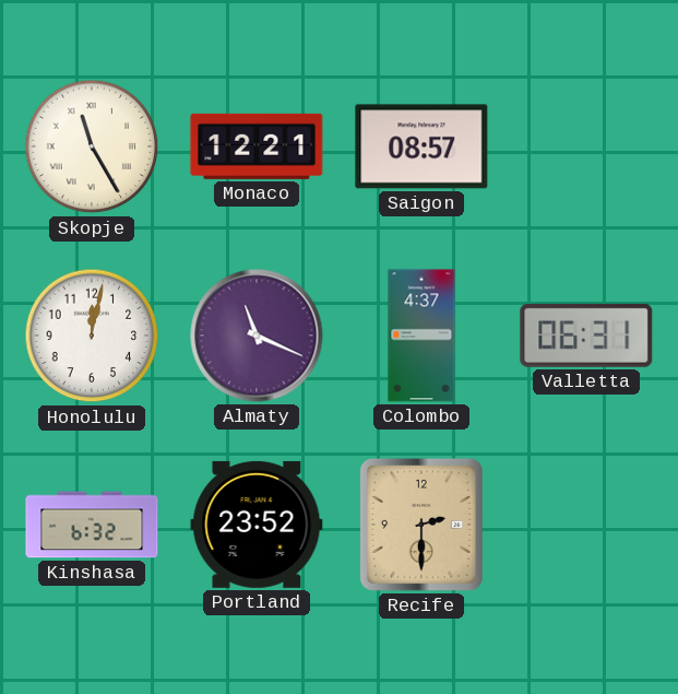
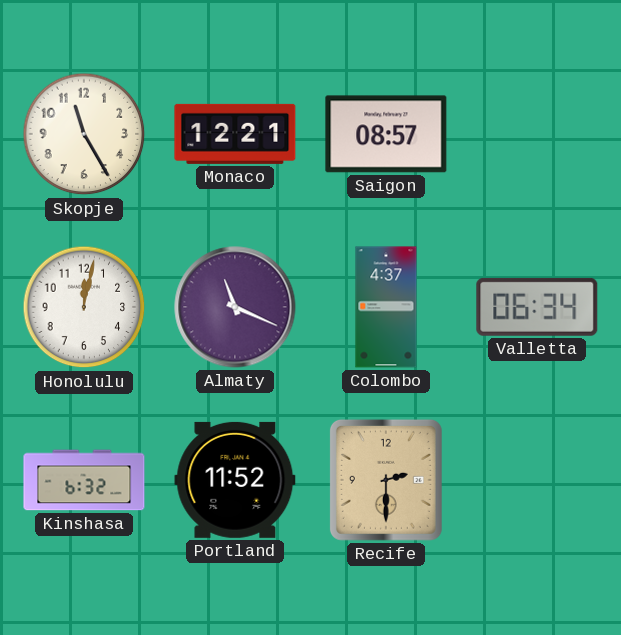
Skopje numerals: Roman -> Arabic
Valletta: 06:31 -> 06:34
Portland: 23:52 -> 11:52
